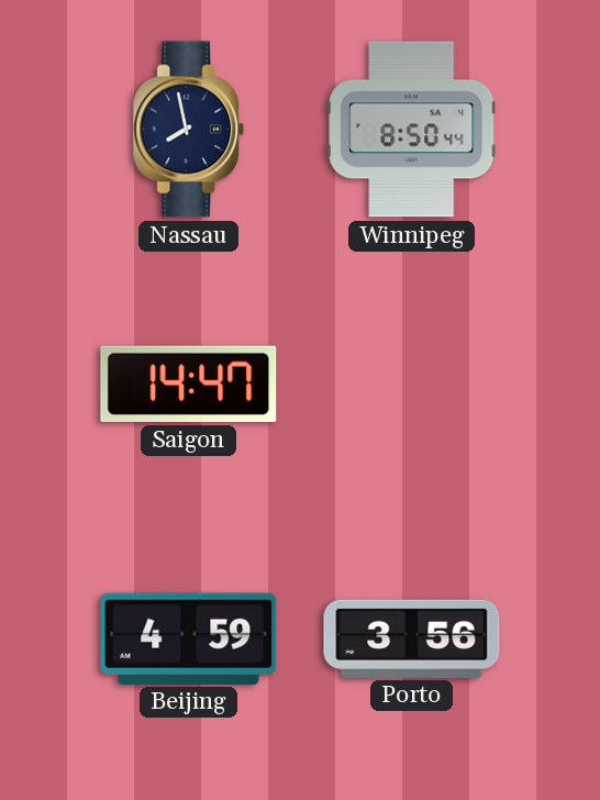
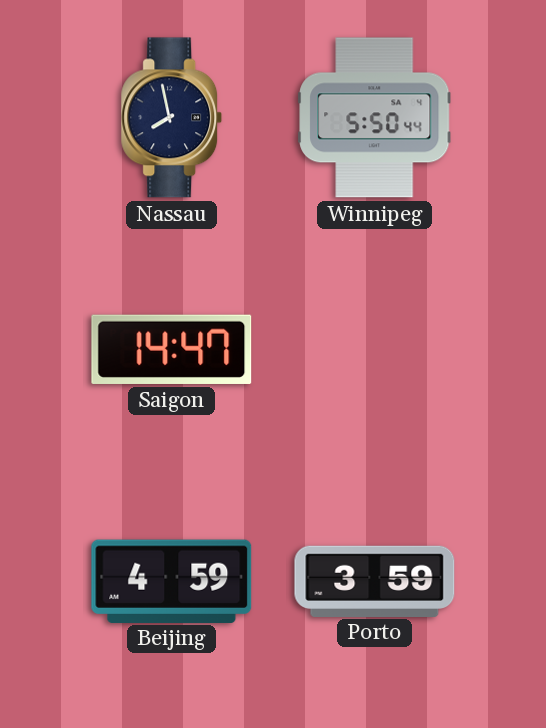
Winnipeg: 8:50 -> 5:50
Porto: 3:56 -> 3:59
